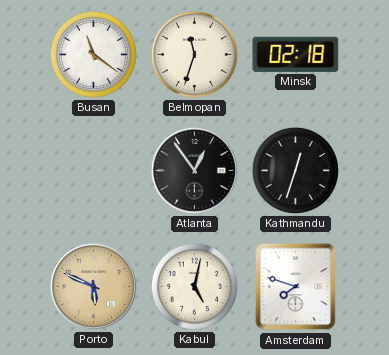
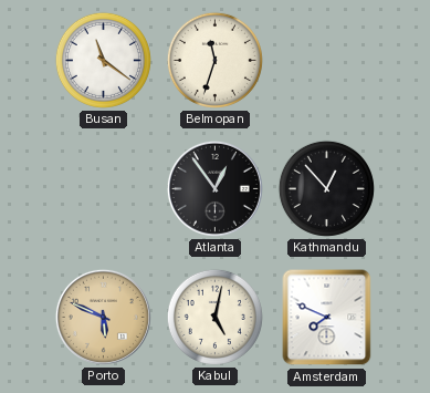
Minsk: 02:18 -> none
Kathmandu: 12:33 -> 12:53
Amsterdam: 7:48 -> 7:49
